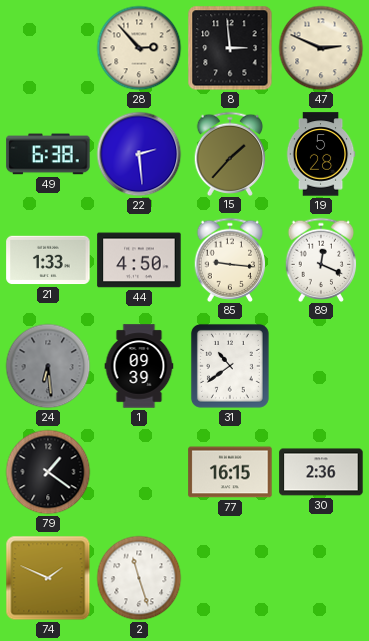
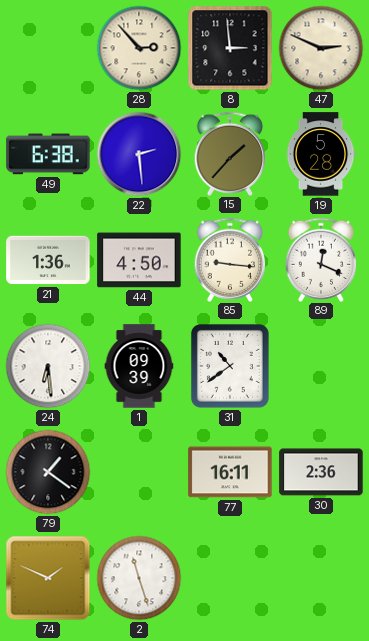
21: 1:33 -> 1:36
24 dial: grey -> white
77: 16:15 -> 16:11
